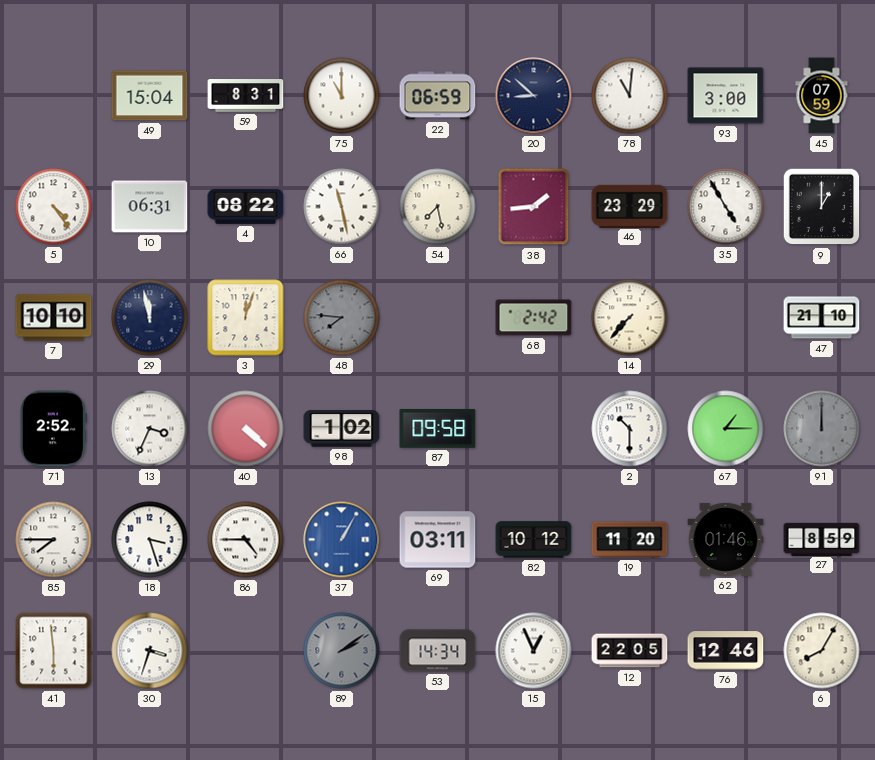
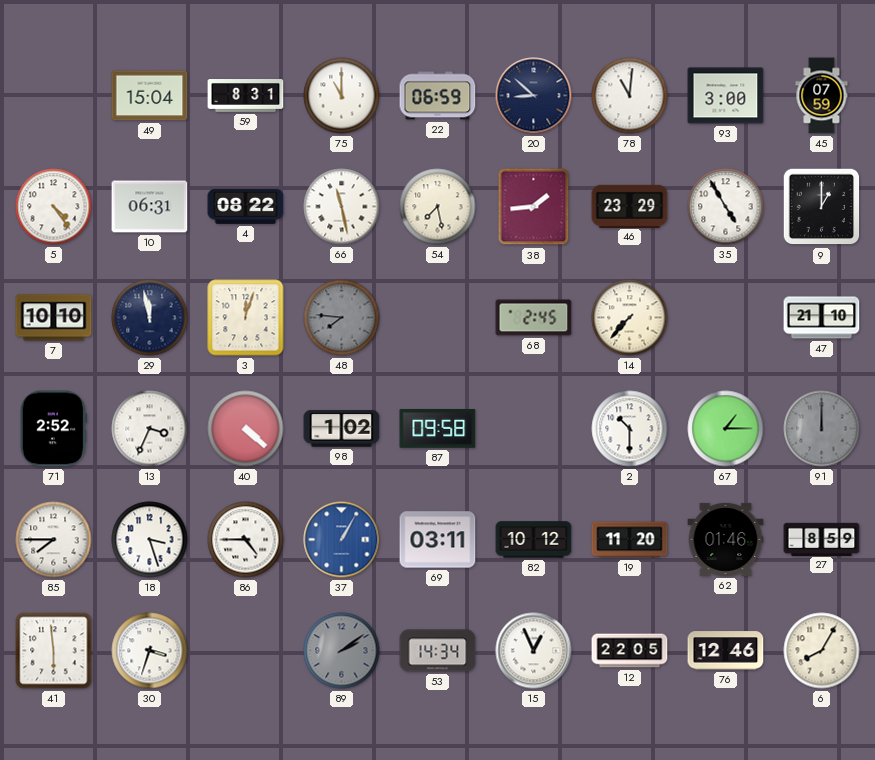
68: 2:42 -> 2:45
